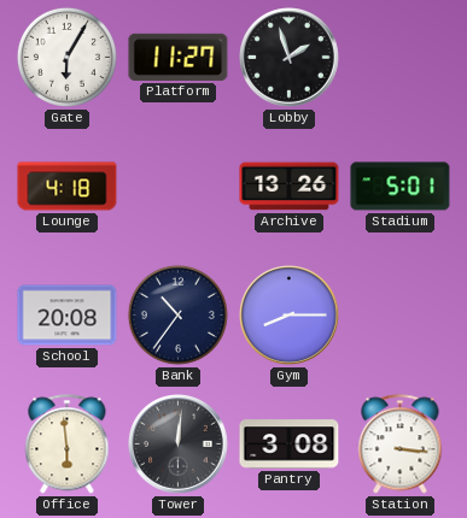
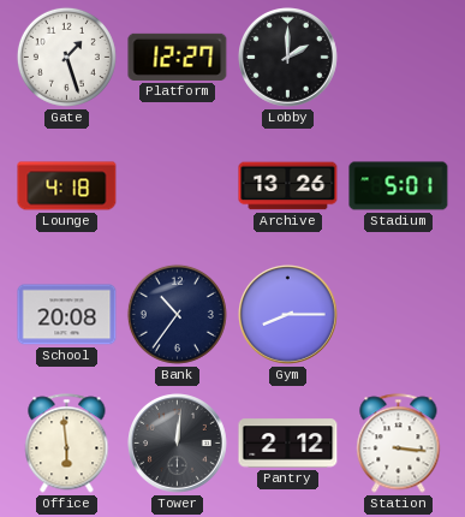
Gate: 6:05 -> 1:27
Platform: 11:27 -> 12:27
Lobby: 1:57 -> 2:00
Pantry: 3:08 -> 2:12
